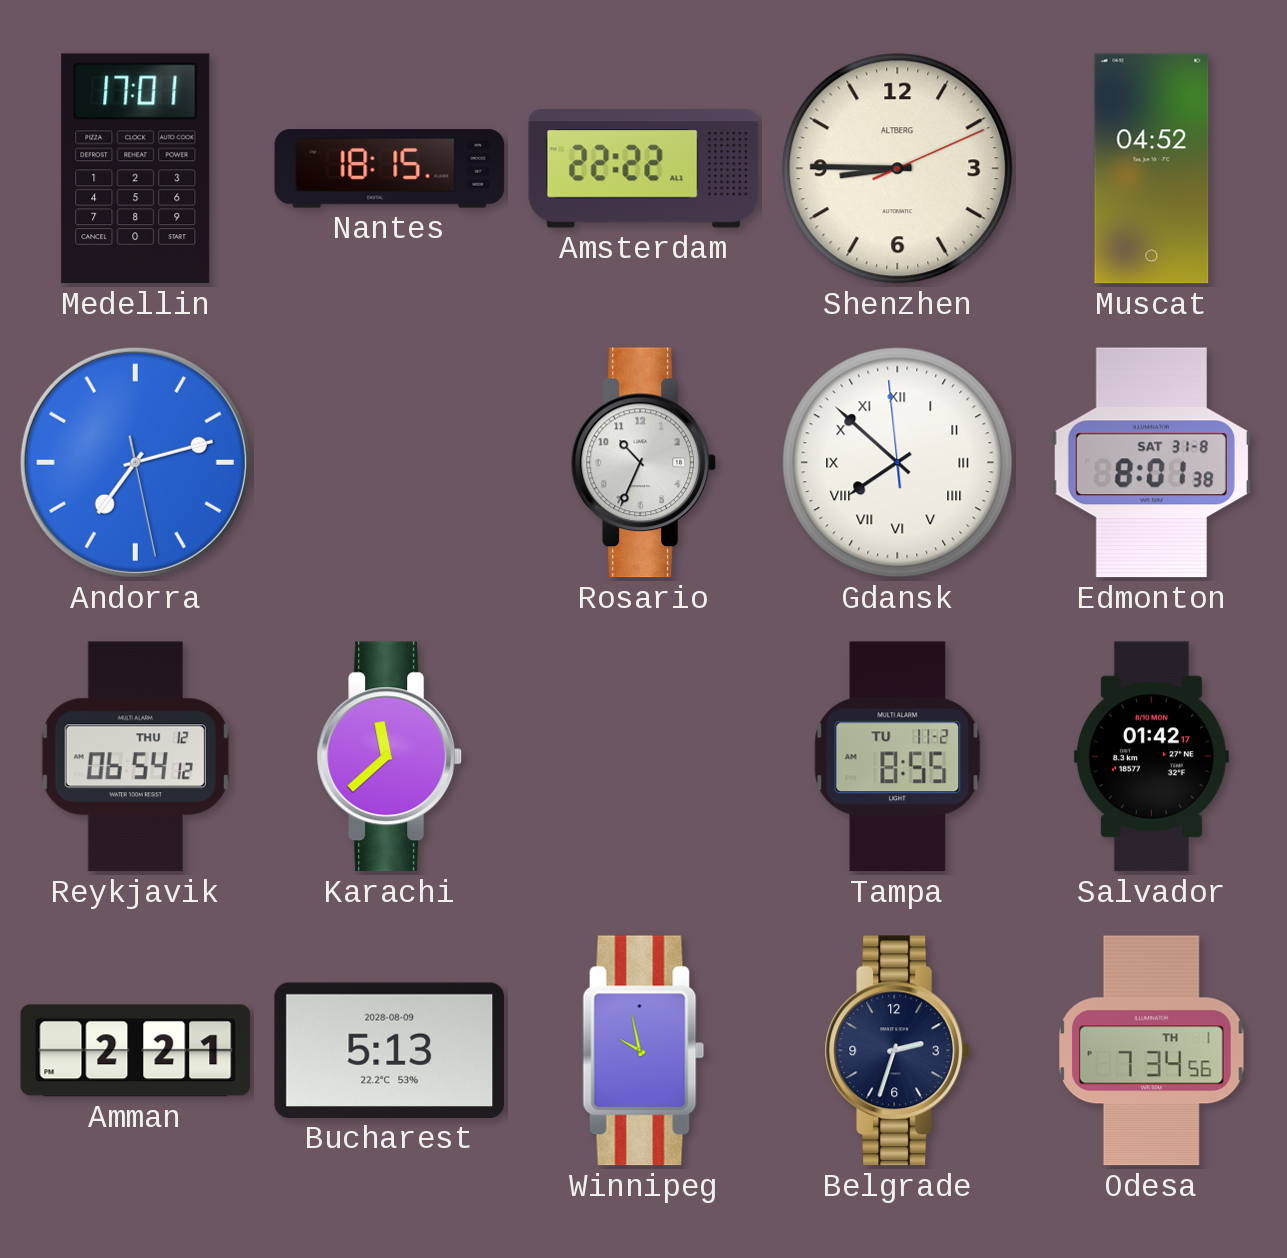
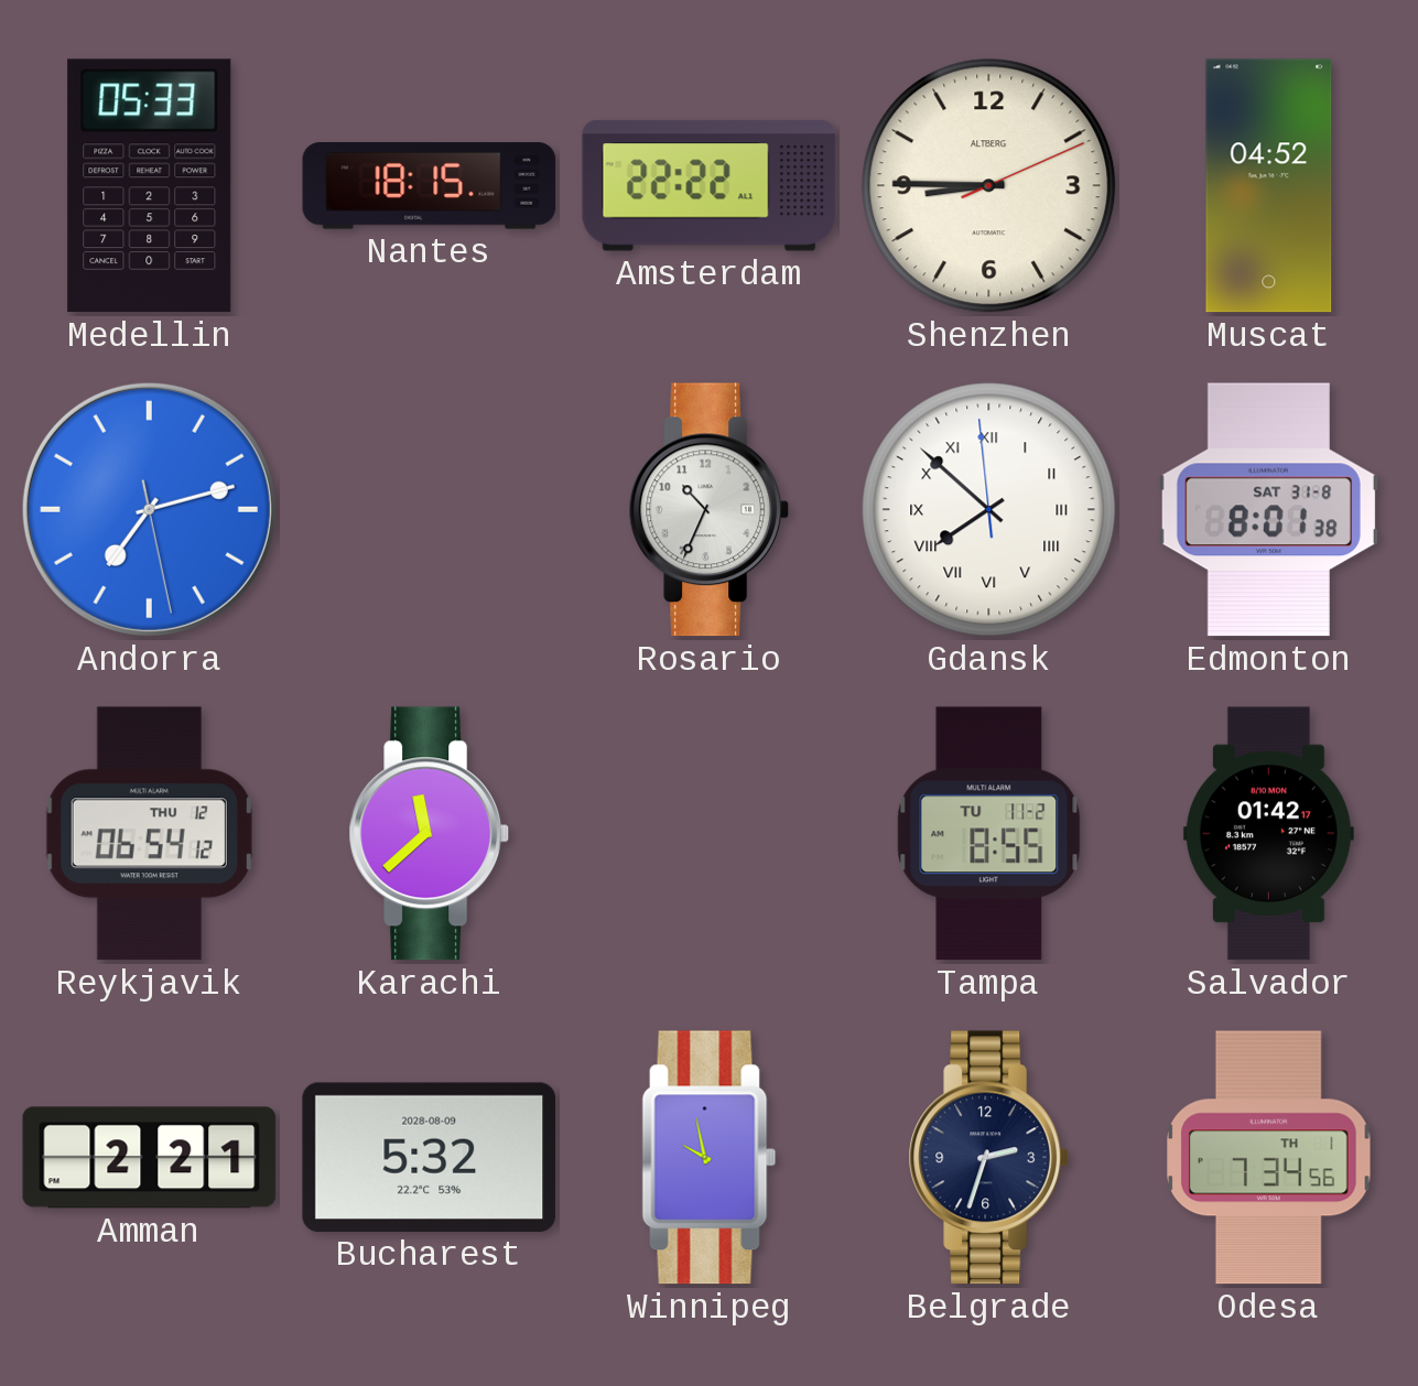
Medellin: 17:01 -> 05:33
Bucharest: 5:13 -> 5:32
